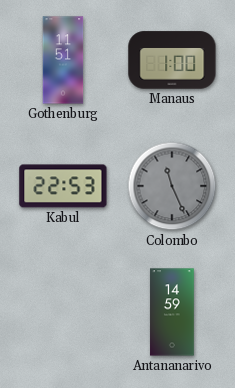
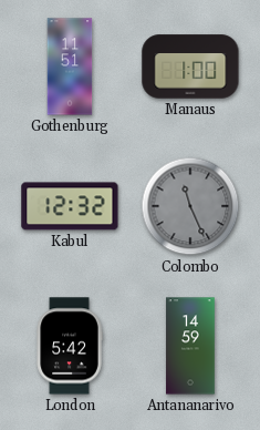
Kabul: 22:53 -> 12:32
London: none -> 5:42
